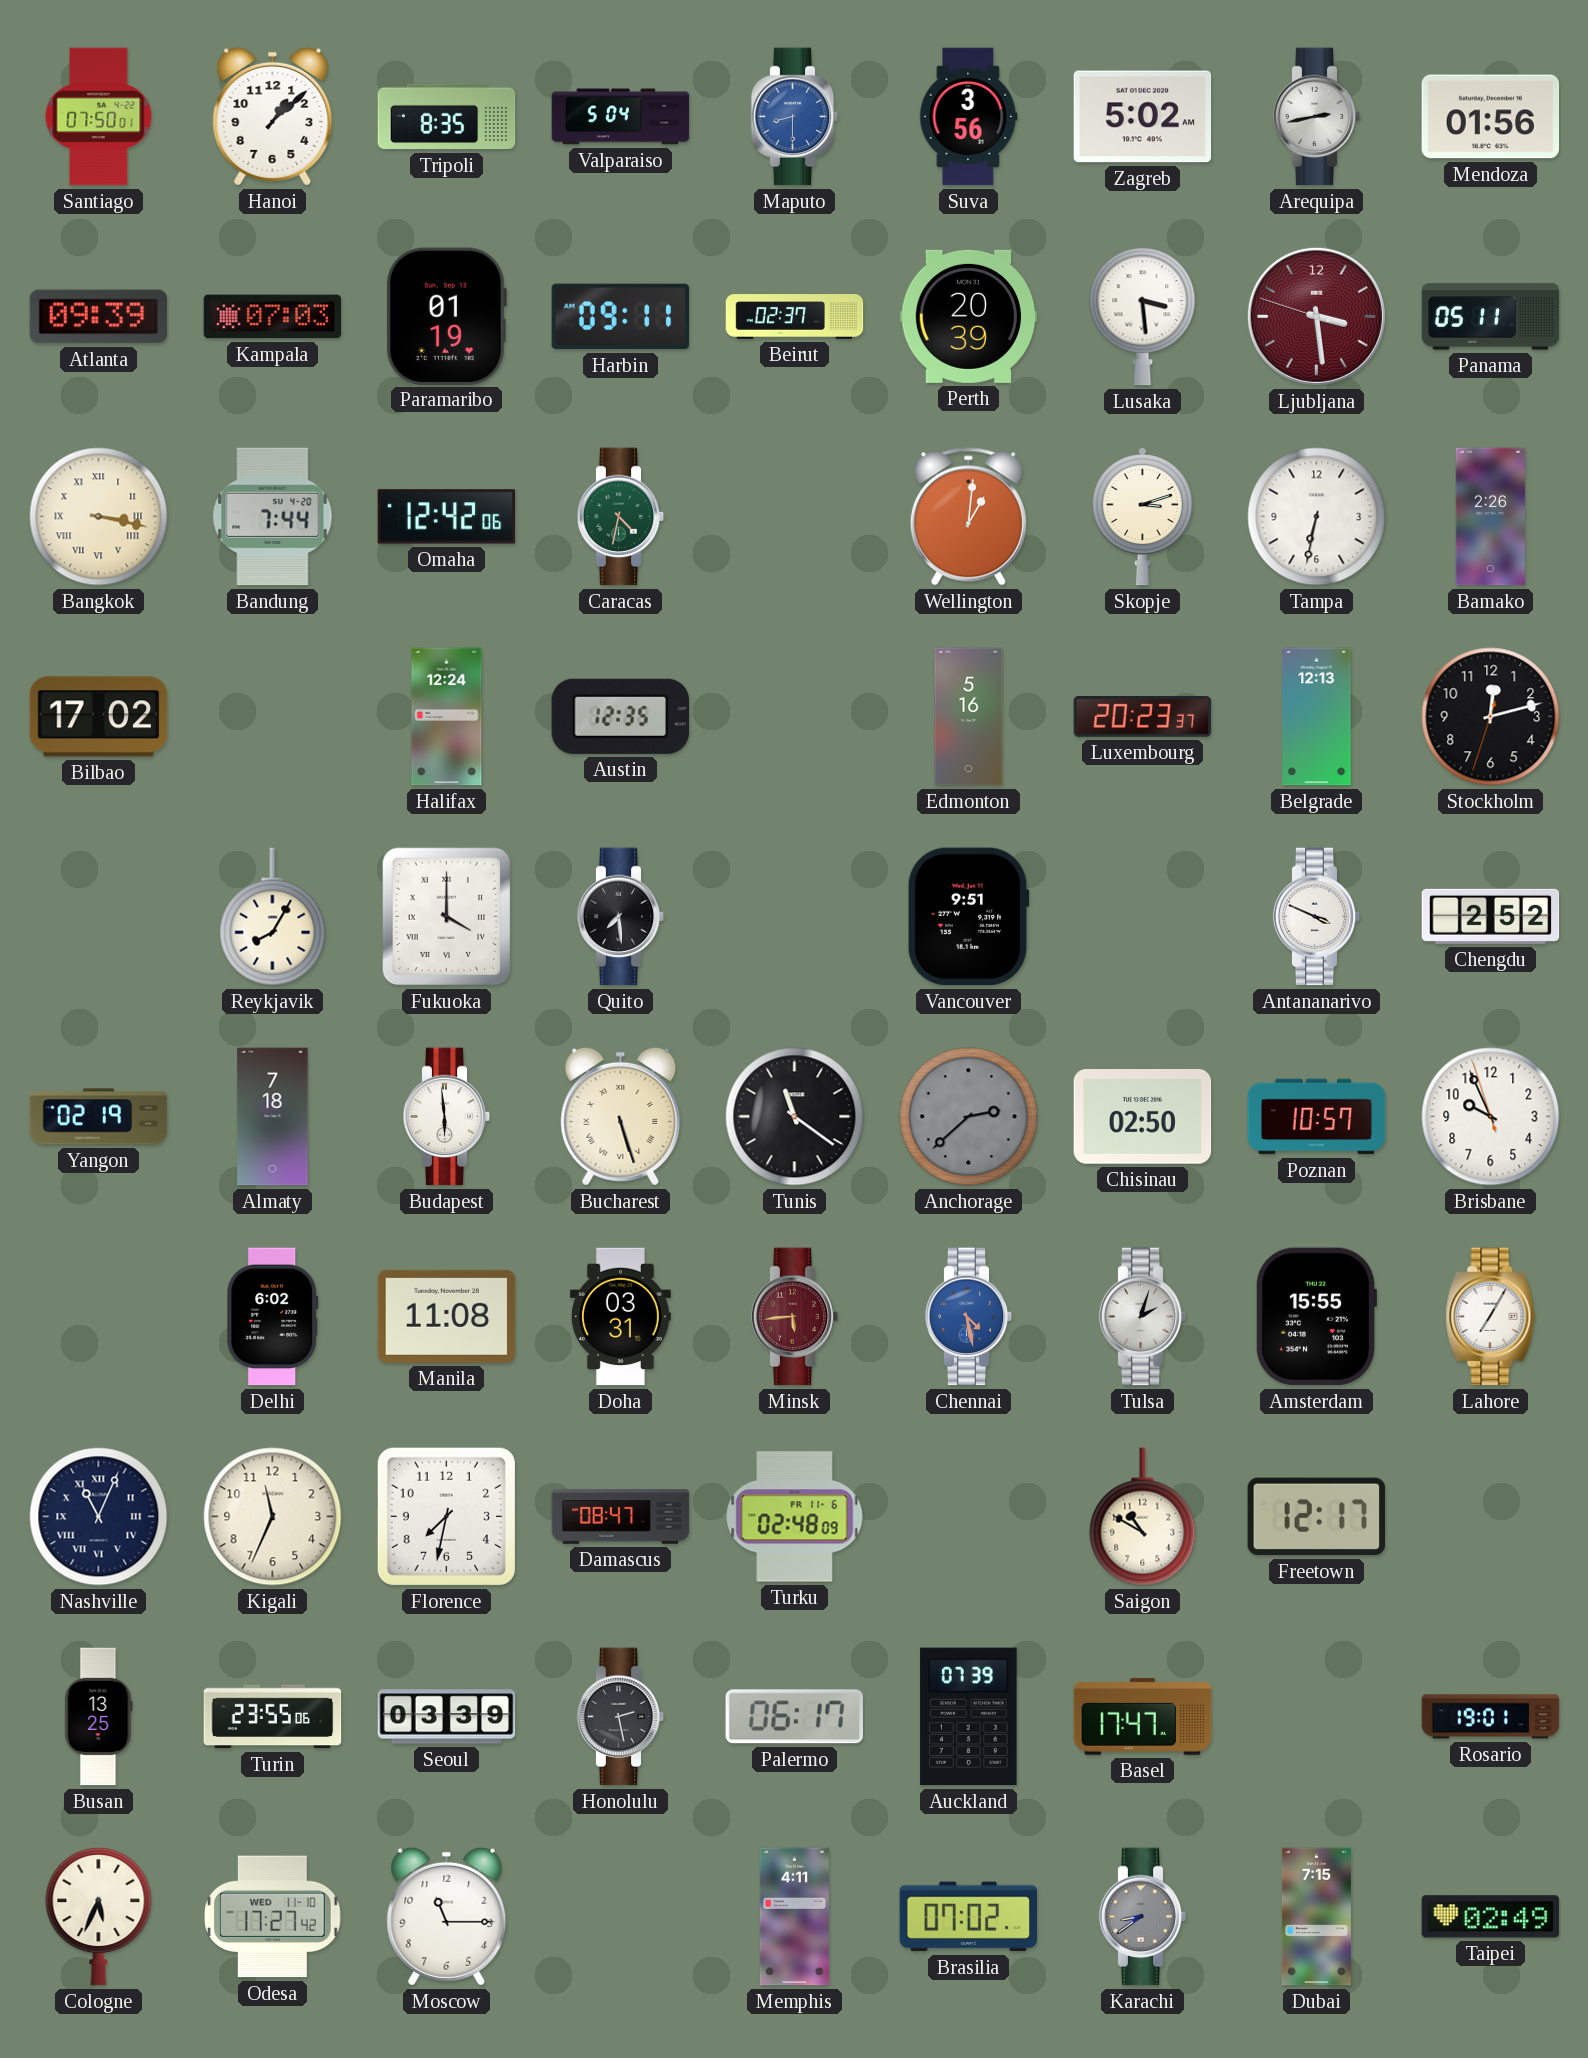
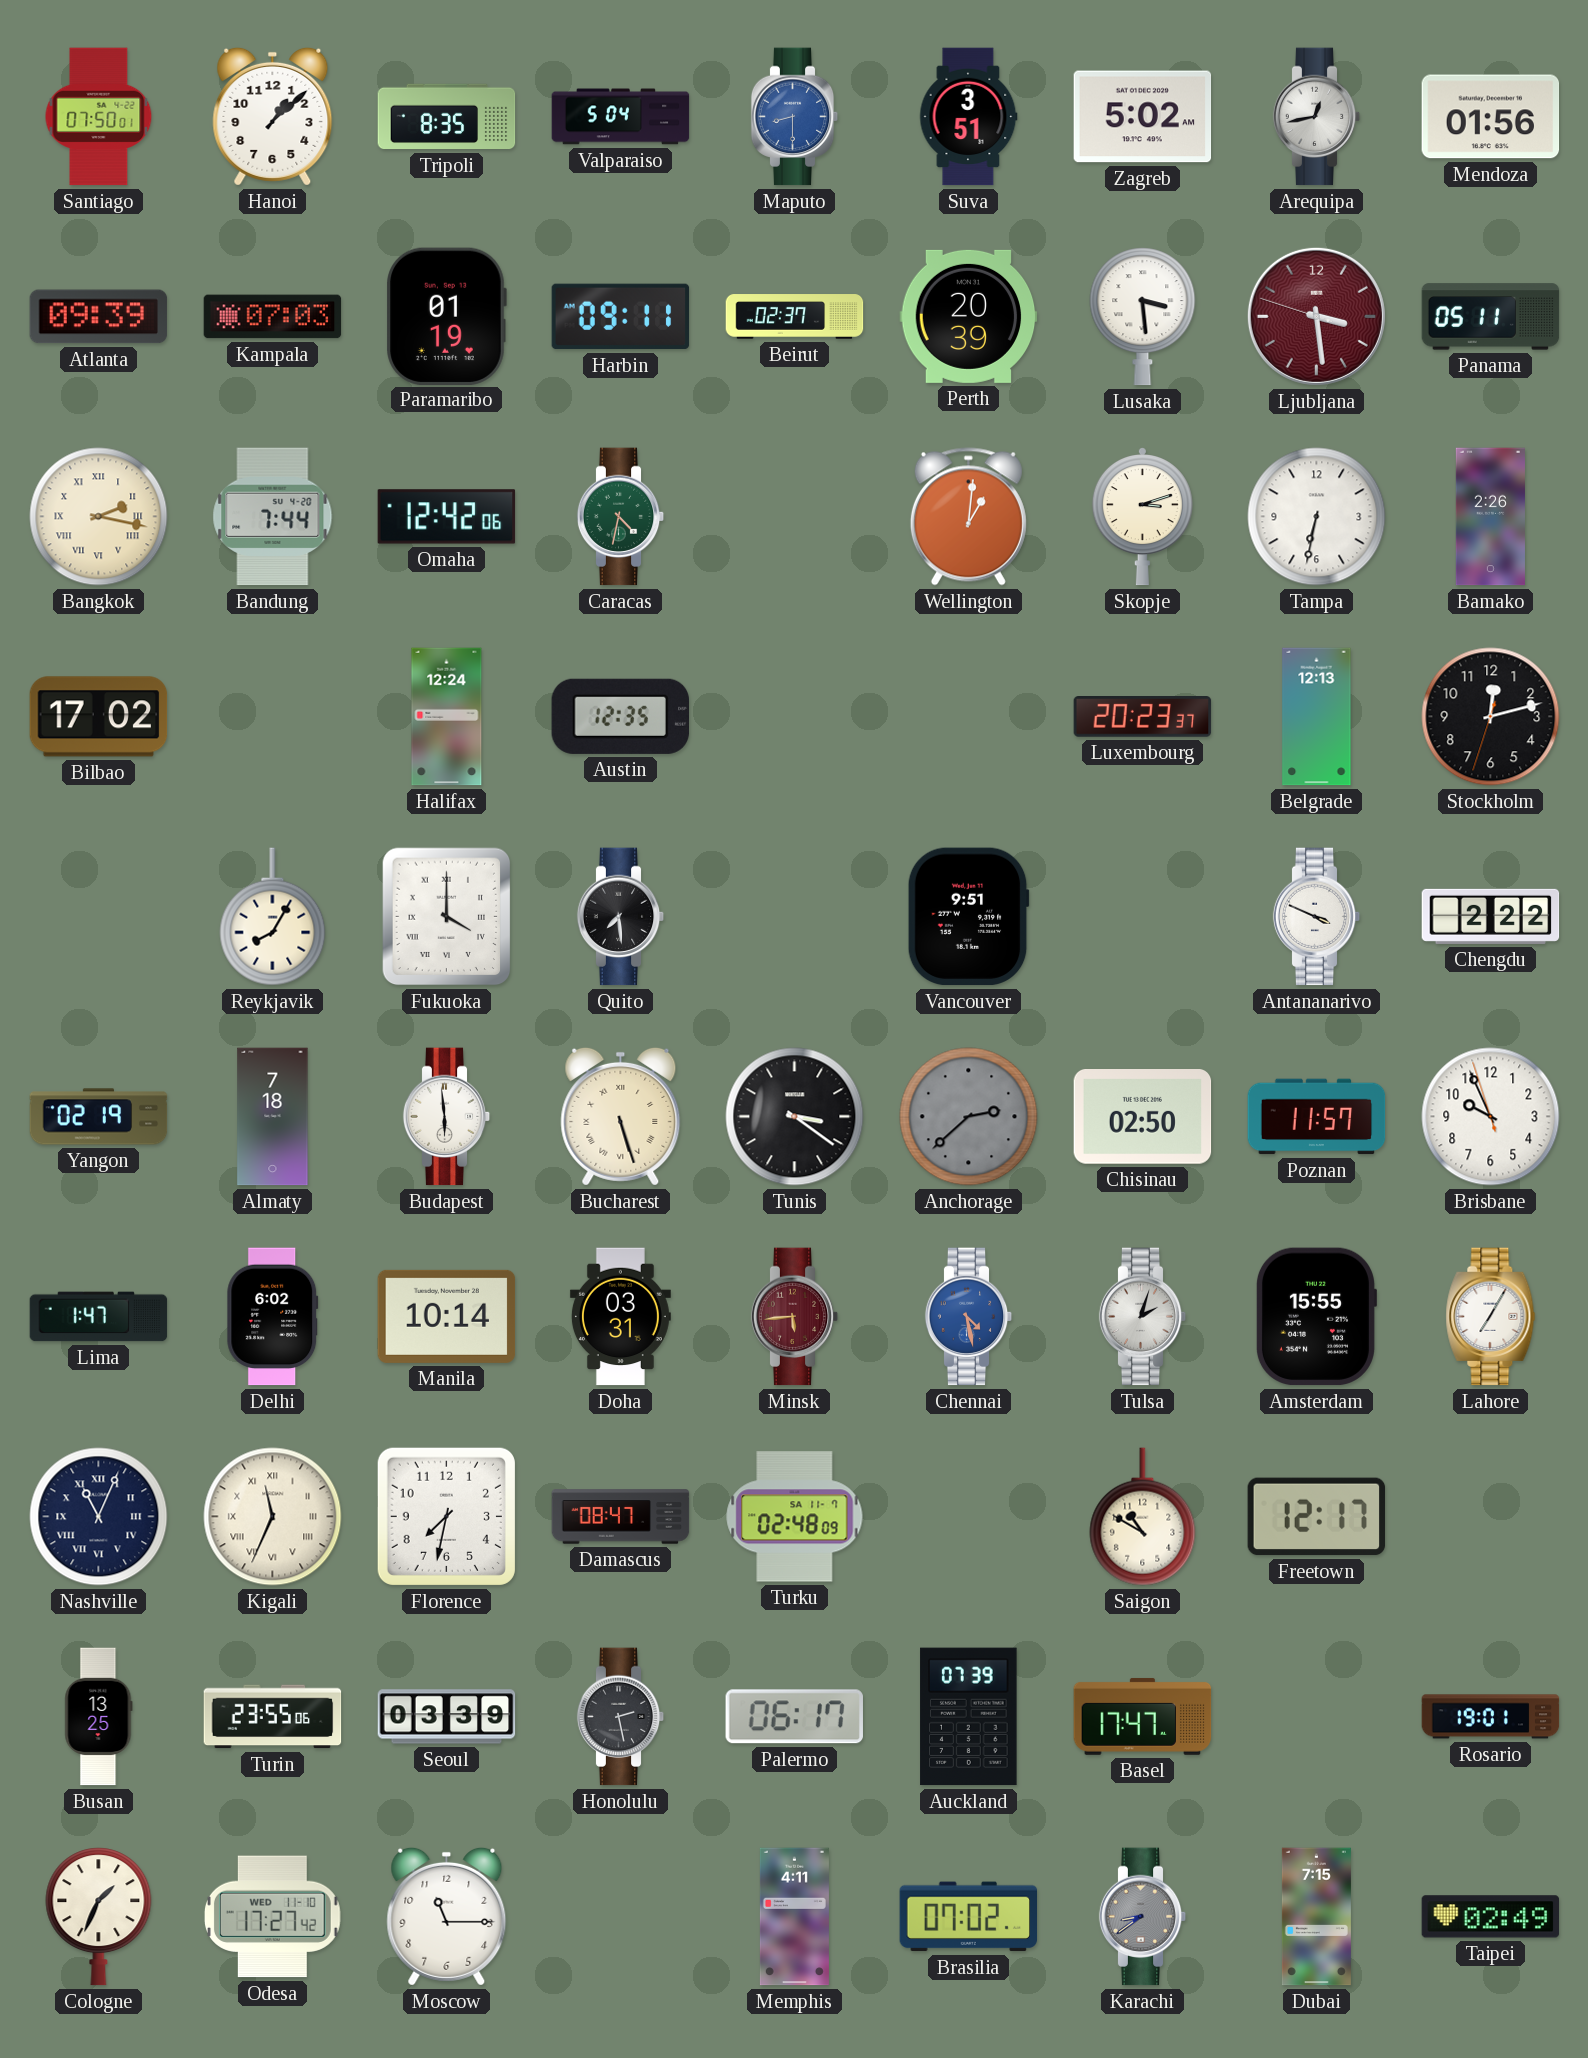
Suva: 3:56 -> 3:51
Arequipa: 2:43 -> 12:43
Bangkok: 3:17 -> 2:17
Edmonton: 5:16 -> none
Chengdu: 2:52 -> 2:22
Tunis: 11:21 -> 3:21
Poznan: 10:57 -> 11:57
Lima: none -> 1:47
Manila: 11:08 -> 10:14
Kigali numerals: Arabic -> Roman
Turku date: FR 11-6 -> SA 11-7
Cologne: 5:34 -> 1:34
